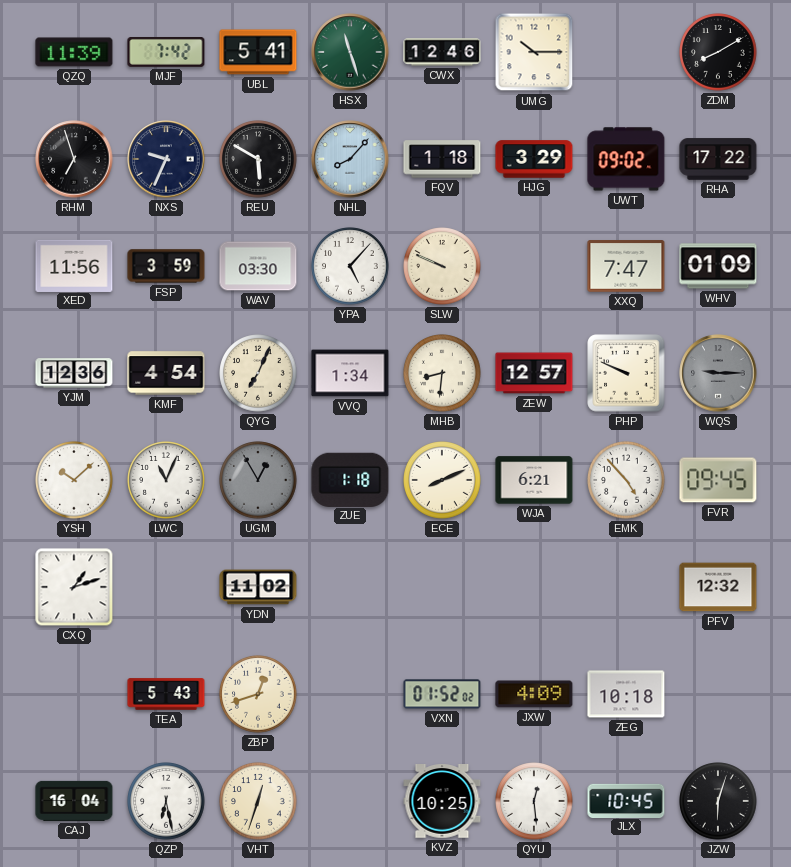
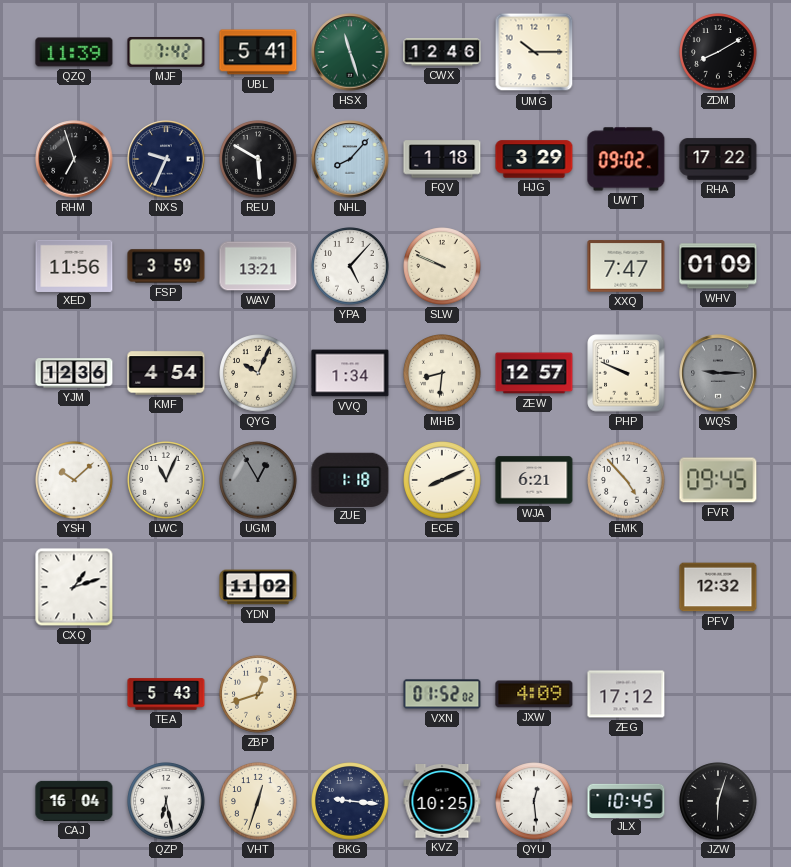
WAV: 03:30 -> 13:21
QYG: 7:04 -> 10:04
ZEG: 10:18 -> 17:12
BKG: none -> 9:16
